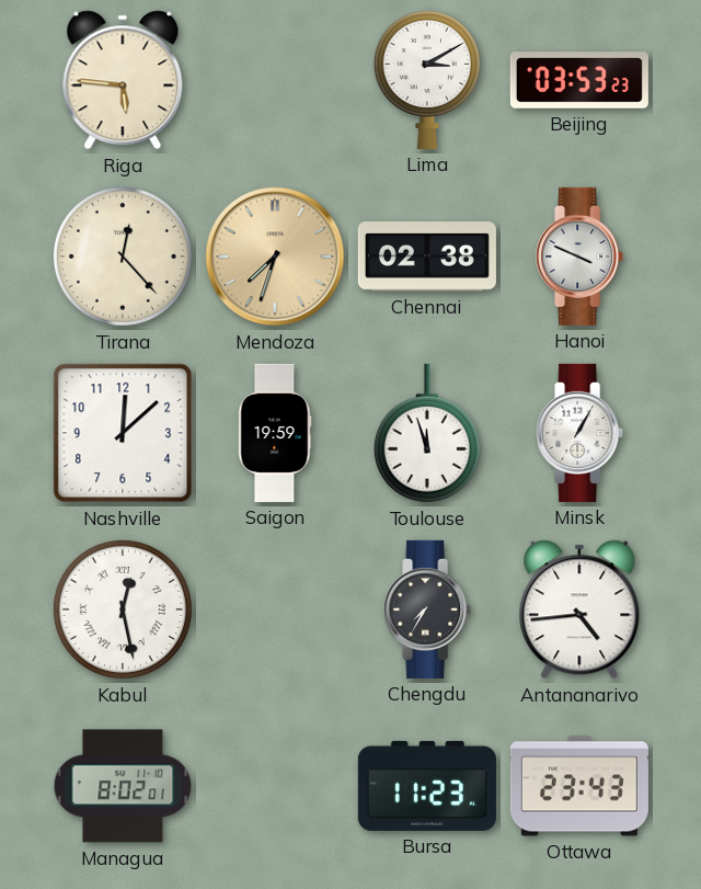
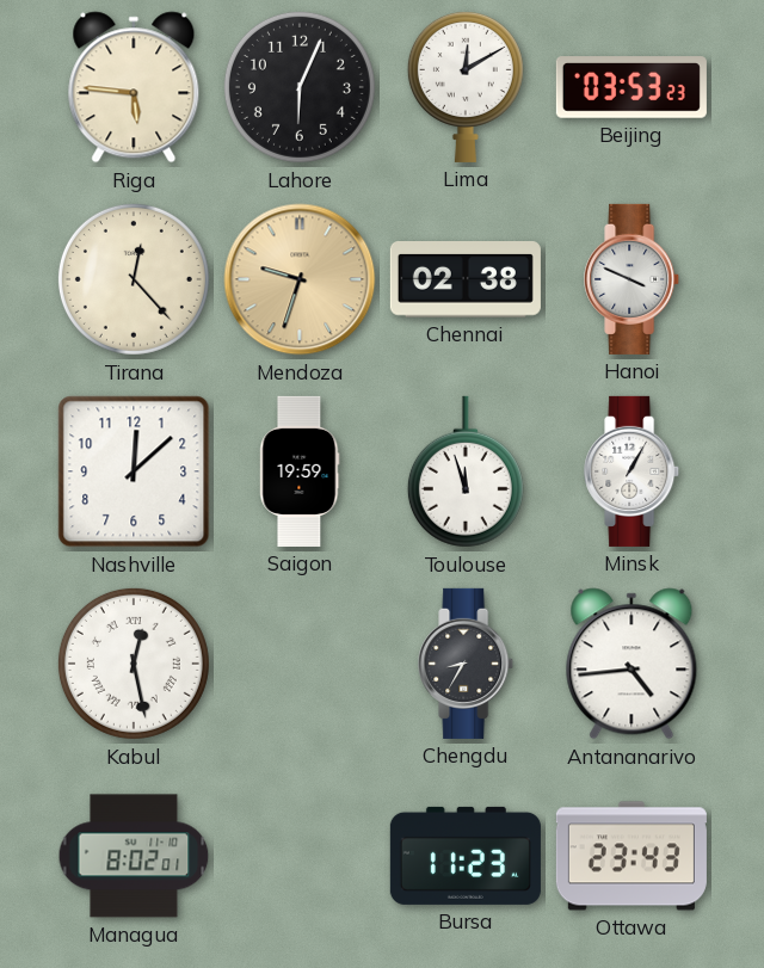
Lahore: none -> 6:04
Lima: 3:10 -> 12:10
Mendoza: 7:33 -> 9:33
Chengdu: 7:35 -> 8:35
